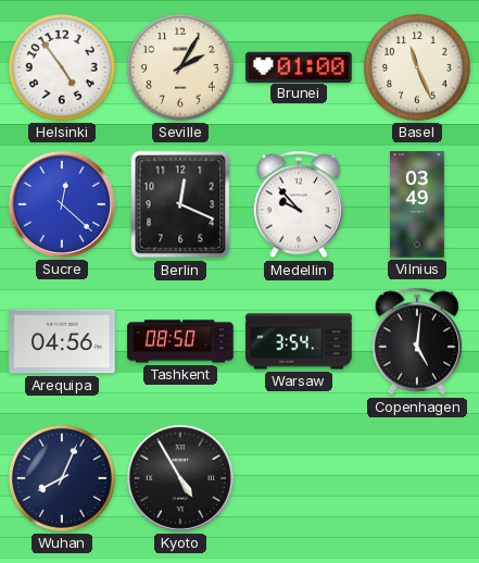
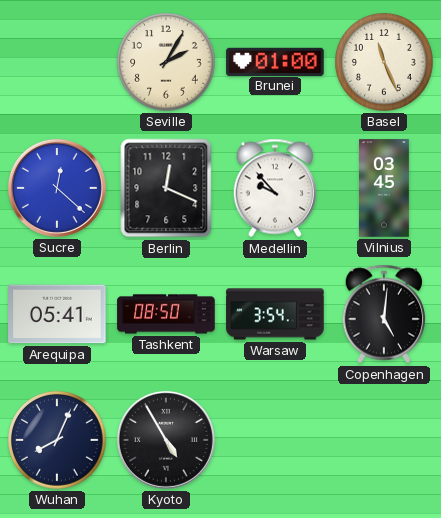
Helsinki: 4:54 -> none
Vilnius: 03:49 -> 03:45
Arequipa: 04:56 -> 05:41
